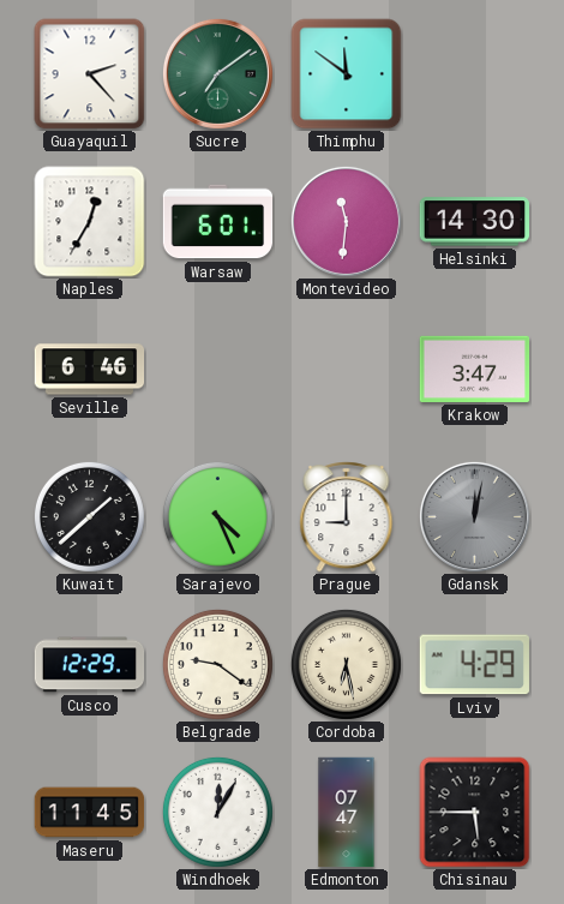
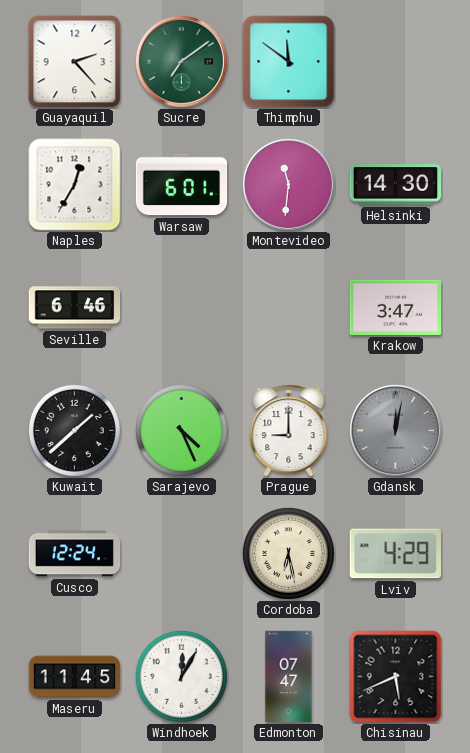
Cusco: 12:29 -> 12:24
Belgrade: 9:21 -> none
Chisinau: 5:45 -> 5:41
